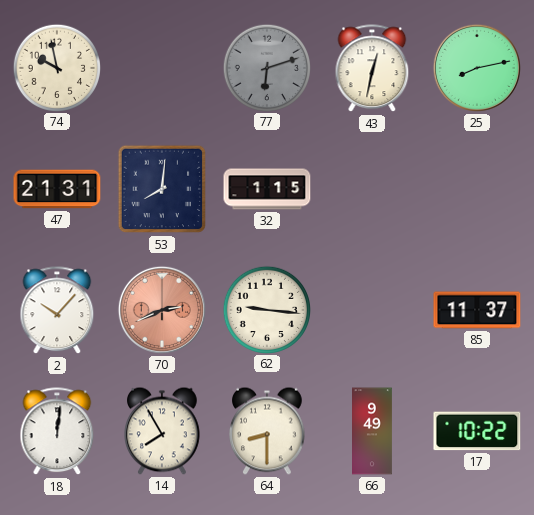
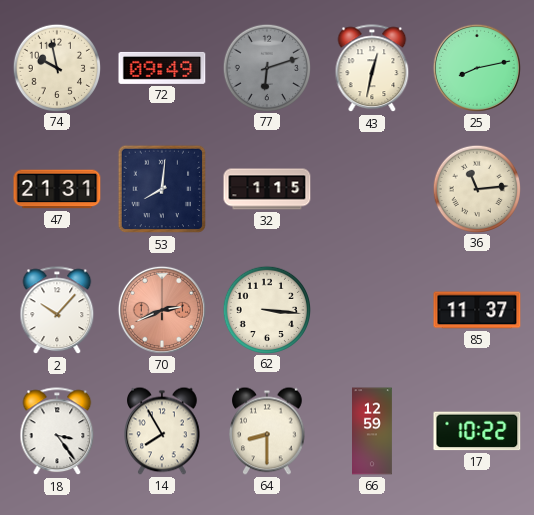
72: none -> 09:49
36: none -> 11:14
62: 9:16 -> 3:16
18: 12:01 -> 3:24
66: 9:49 -> 12:59
